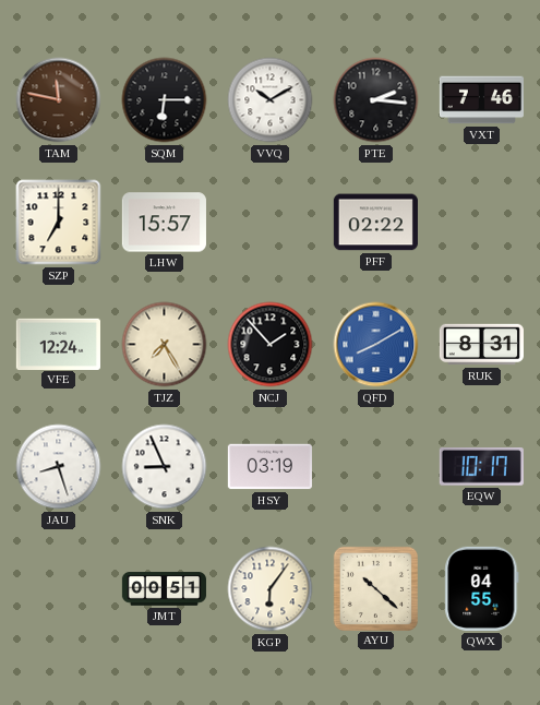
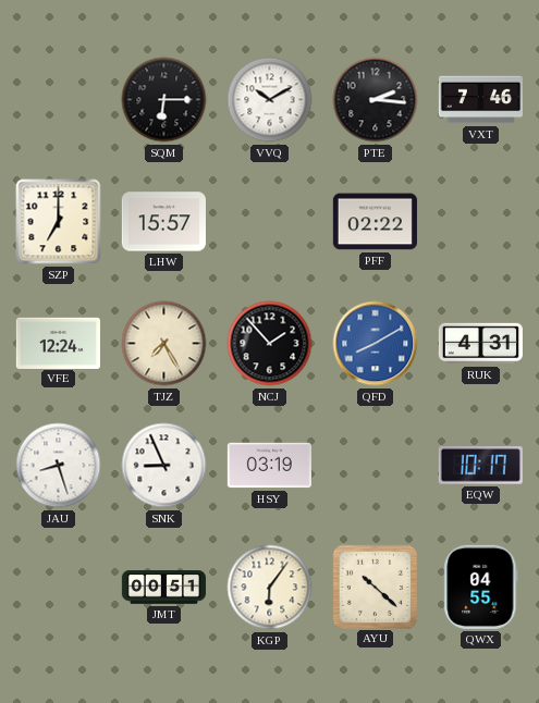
TAM: 11:47 -> none
RUK: 8:31 -> 4:31
